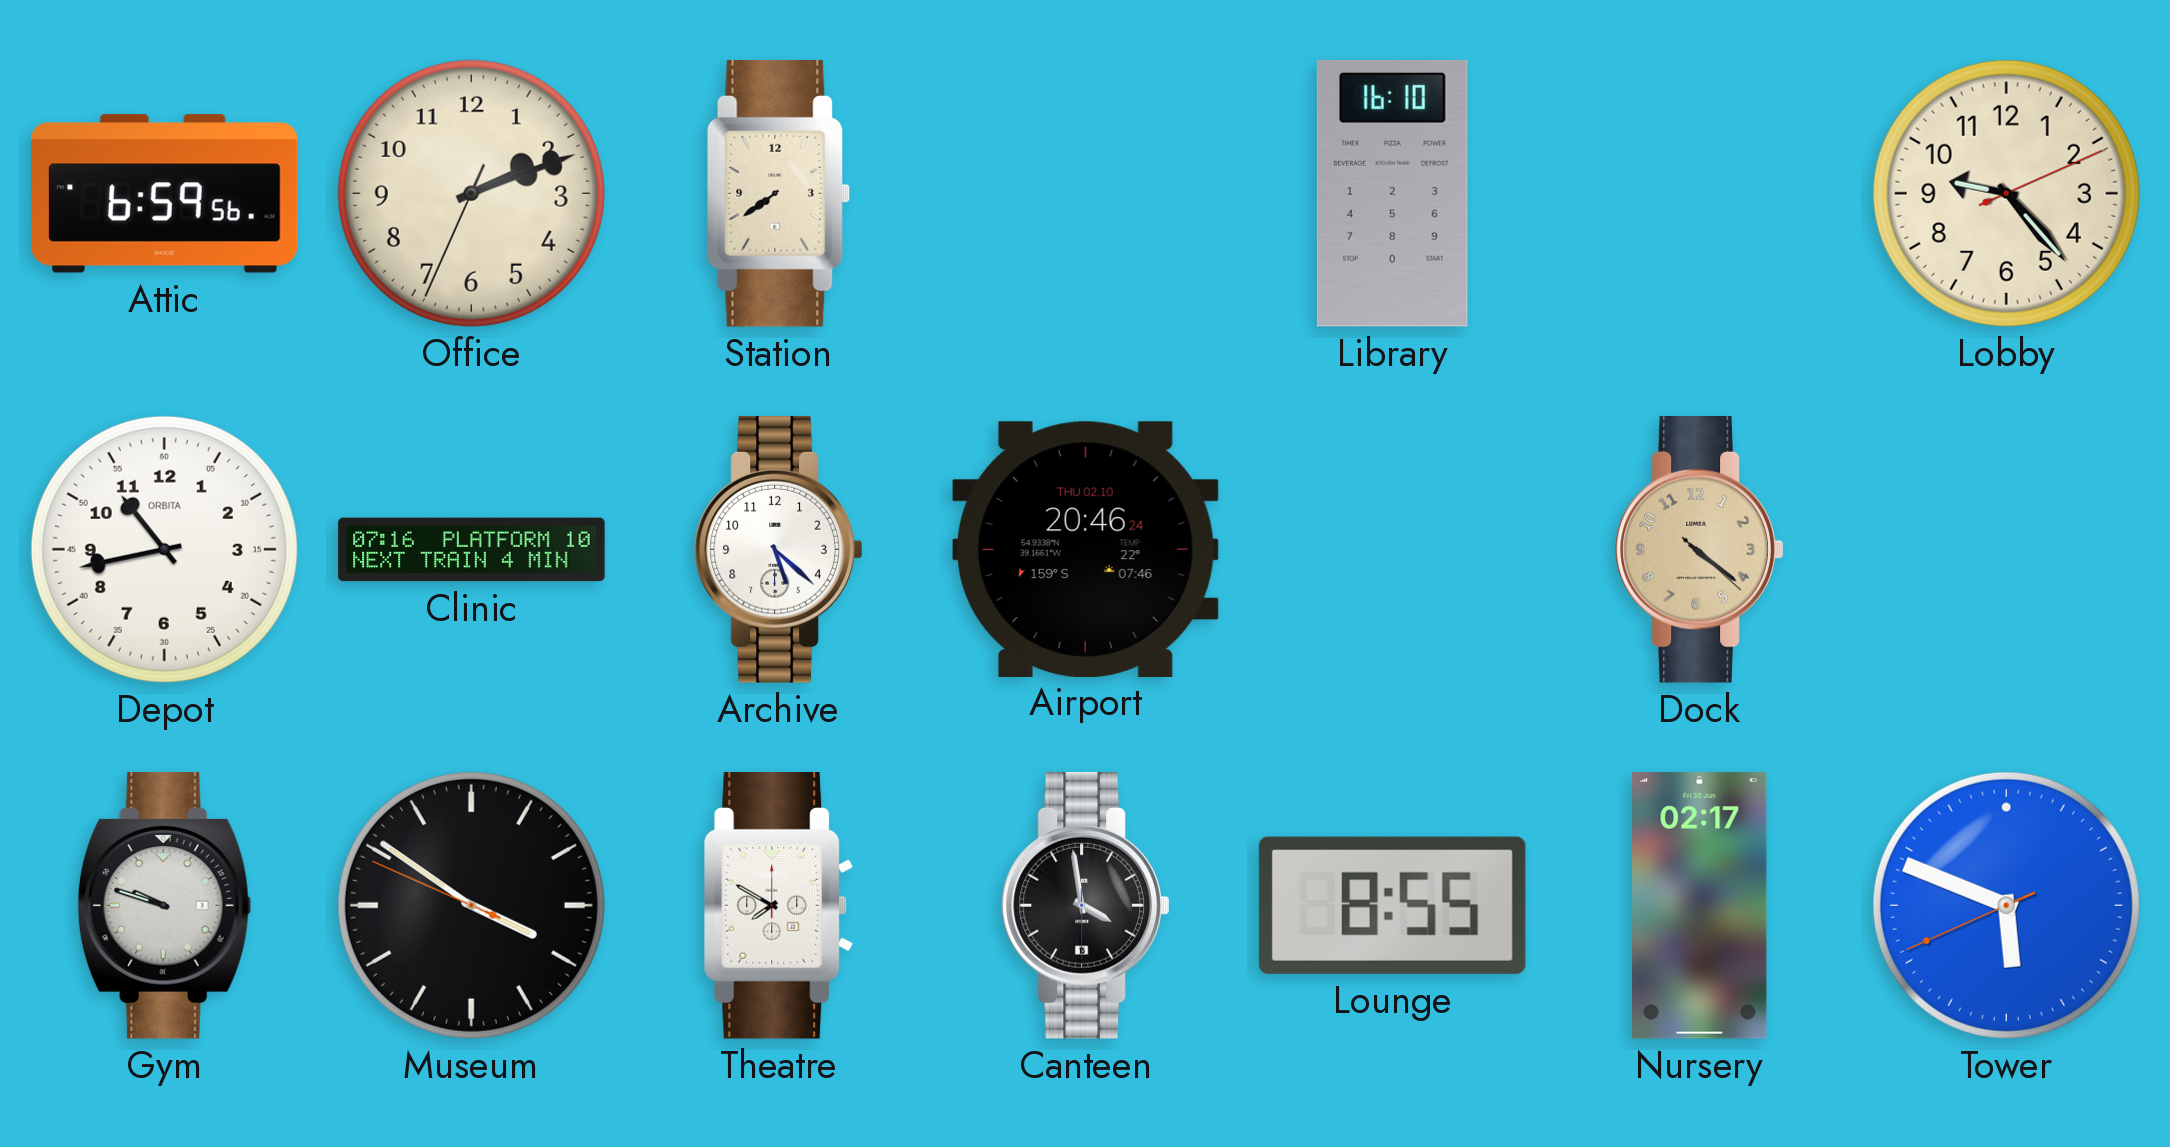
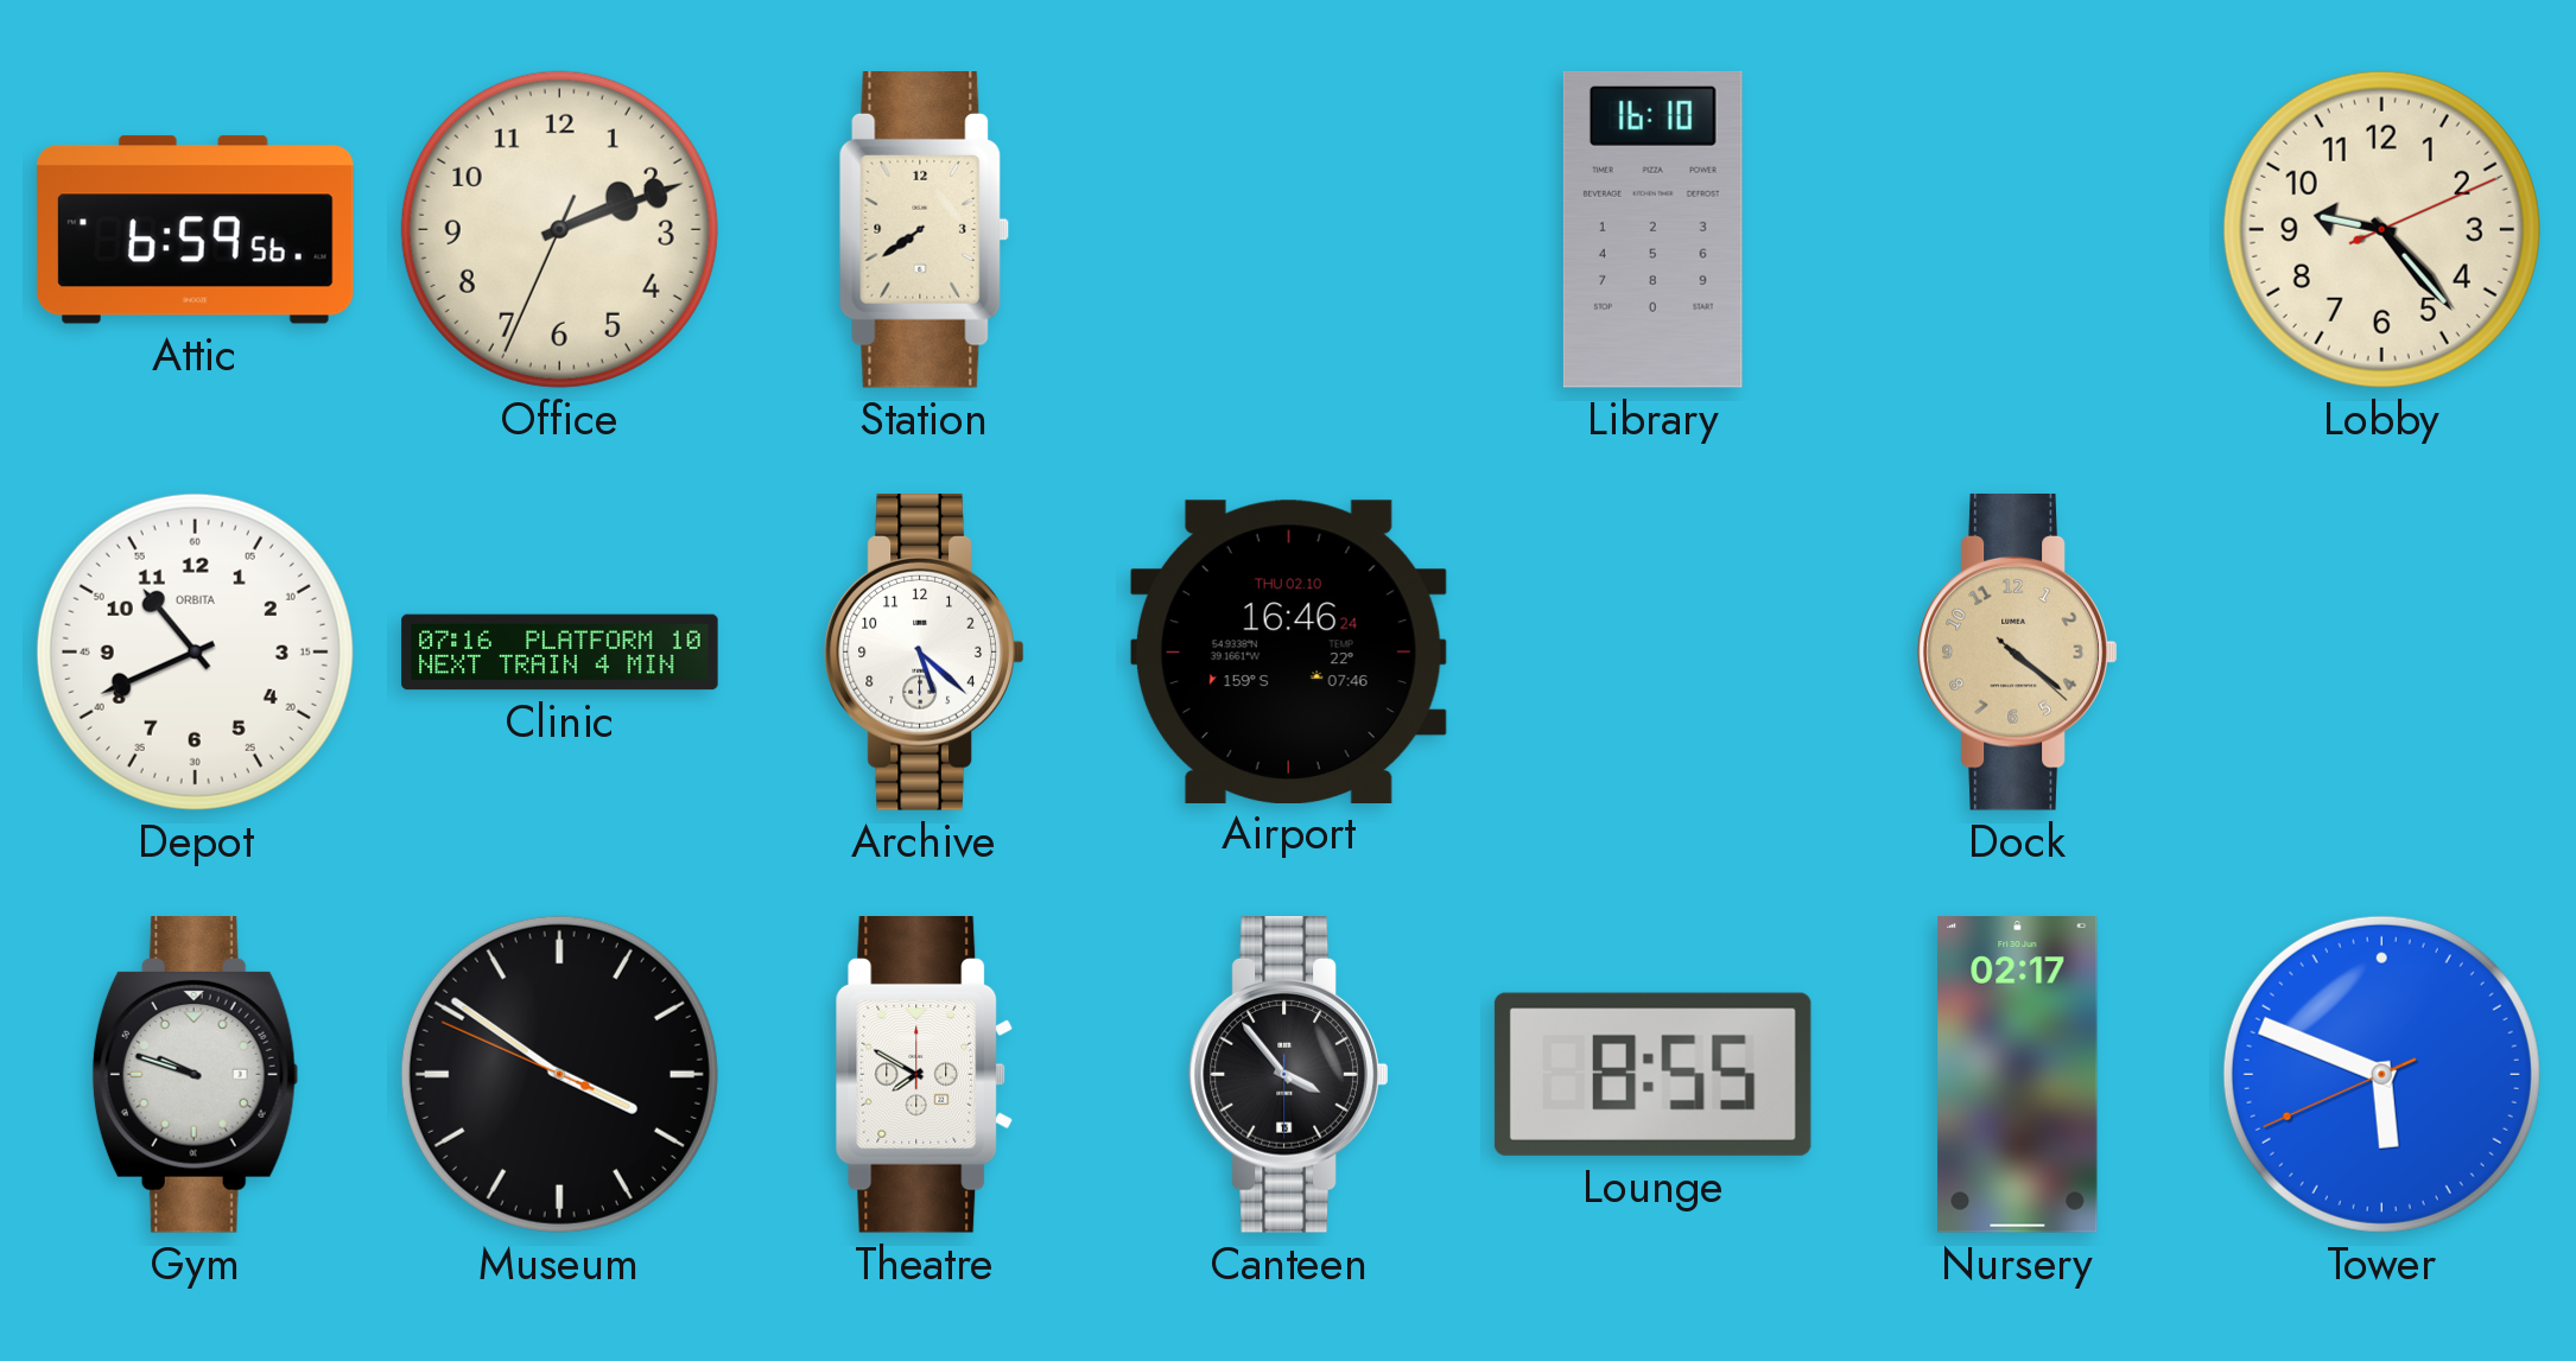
Depot: 10:43 -> 10:41
Airport: 20:46 -> 16:46
Canteen: 3:58 -> 3:53
